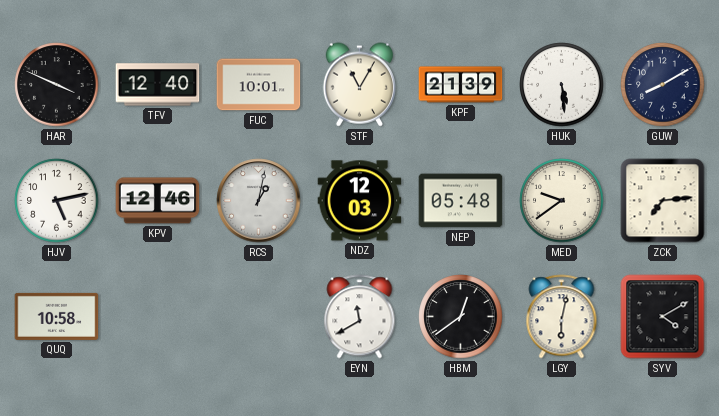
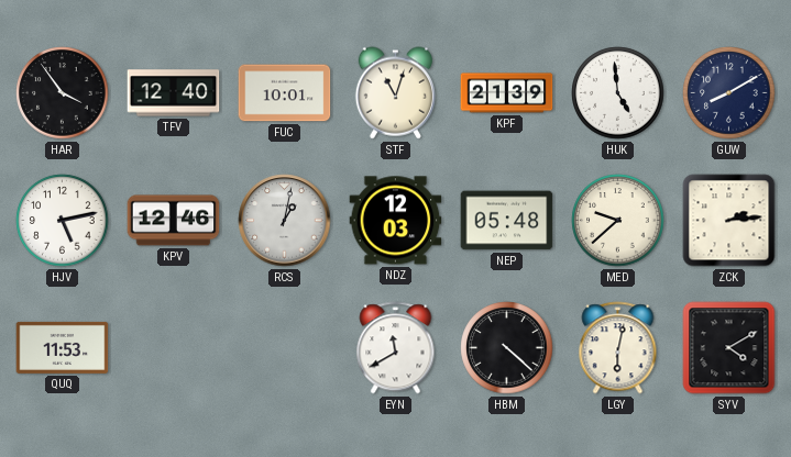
HAR: 3:49 -> 3:54
STF: 11:05 -> 11:03
HUK: 5:29 -> 4:59
MED: 9:39 -> 9:38
ZCK: 7:14 -> 2:14
QUQ: 10:58 -> 11:53
HBM: 12:39 -> 4:22
